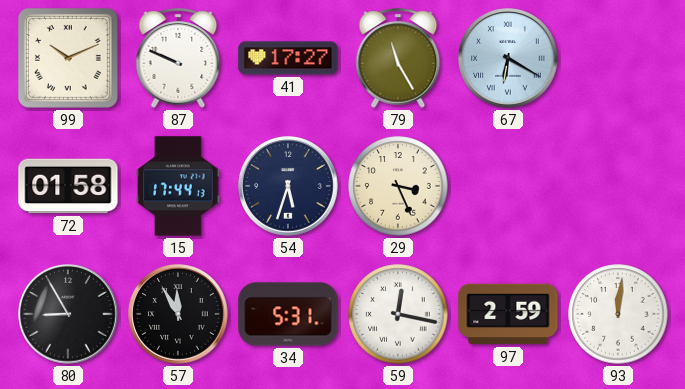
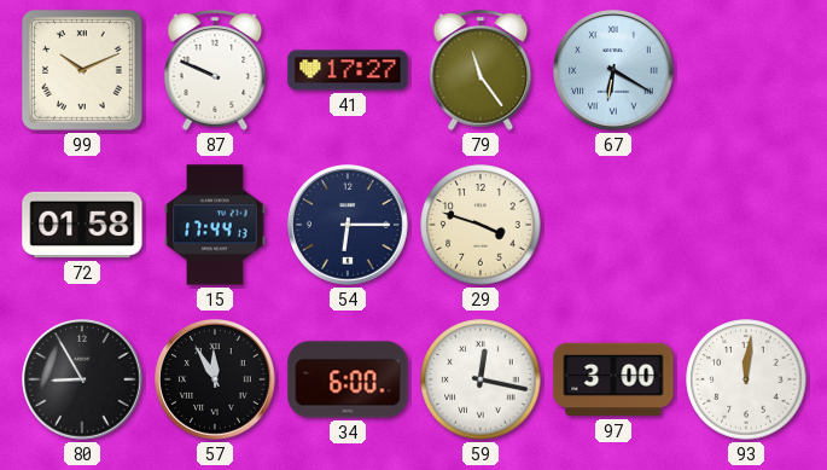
79: 11:25 -> 11:24
54: 5:33 -> 6:15
29: 3:26 -> 3:48
34: 5:31 -> 6:00
97: 2:59 -> 3:00
